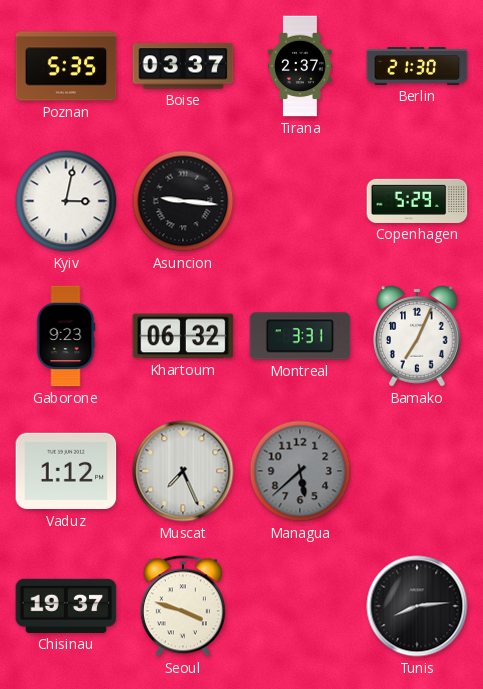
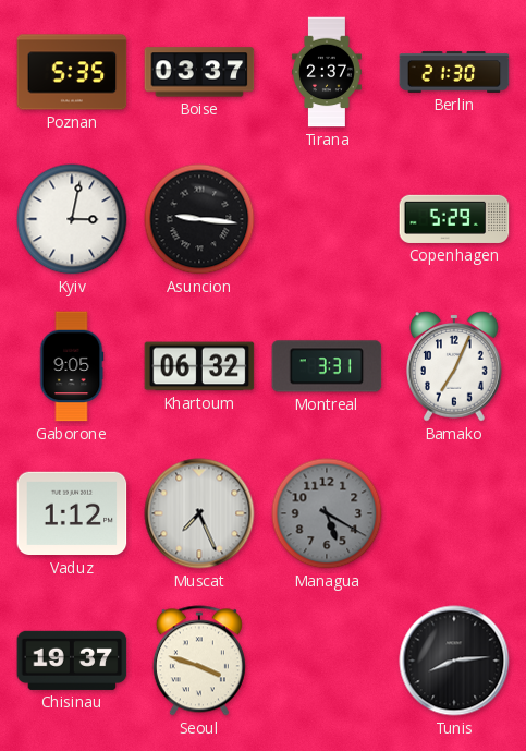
Gaborone: 9:23 -> 9:05
Managua: 5:38 -> 5:20
